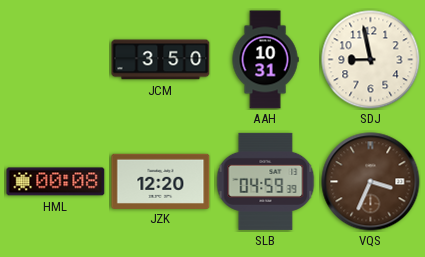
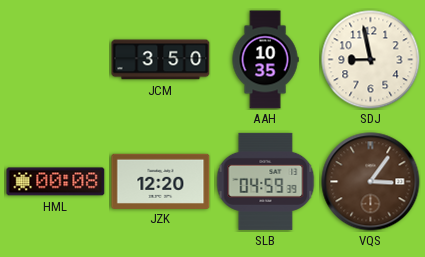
AAH: 10:31 -> 10:35
VQS: 3:34 -> 3:06
